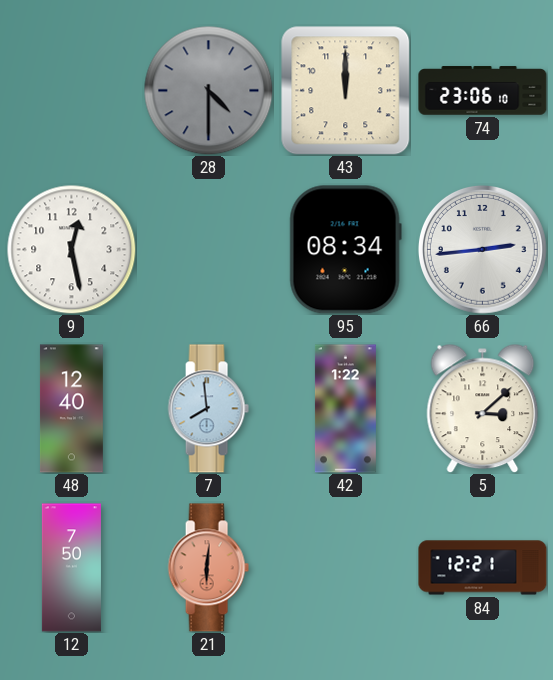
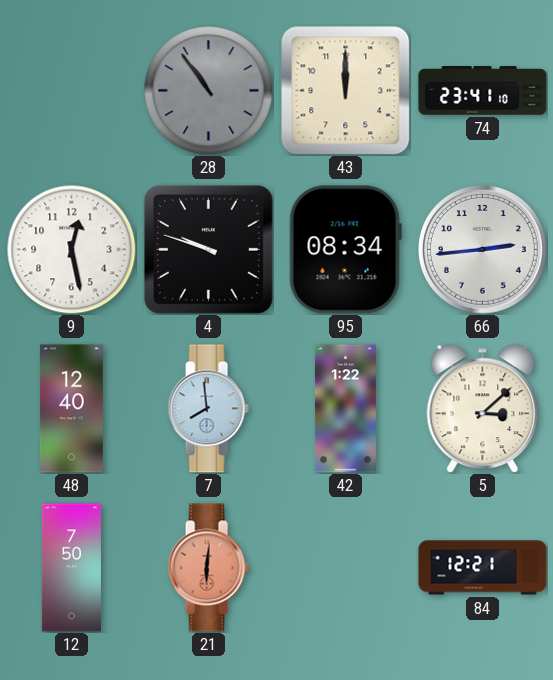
28: 4:30 -> 10:54
74: 23:06 -> 23:41
4: none -> 9:48
